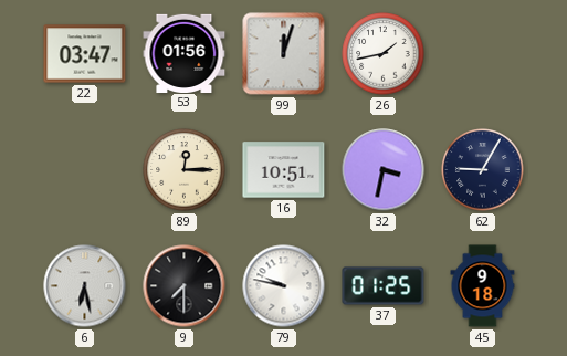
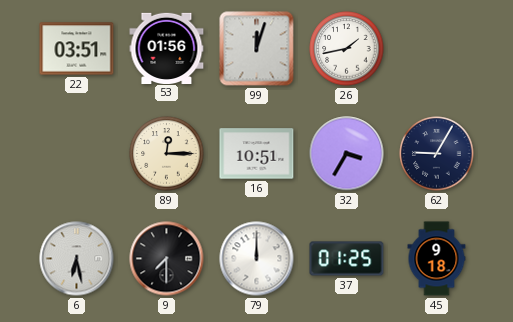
22: 03:47 -> 03:51
32: 3:32 -> 3:35
79: 9:47 -> 12:00
